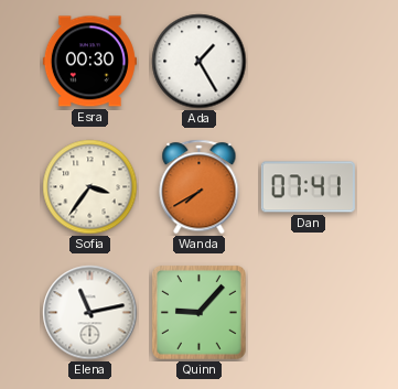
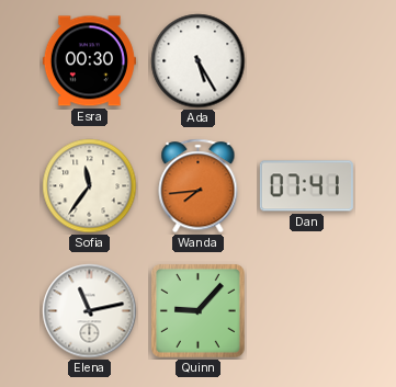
Ada: 1:25 -> 5:25
Sofia: 3:36 -> 11:36
Wanda: 7:40 -> 7:44
